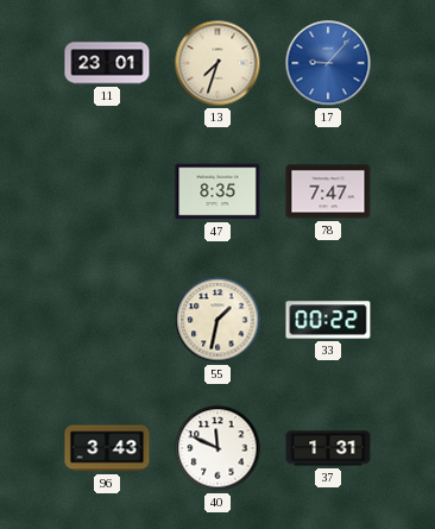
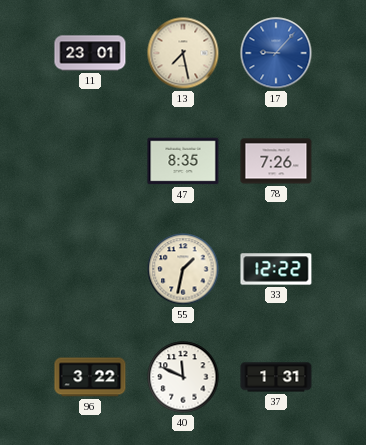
13: 7:33 -> 7:28
78: 7:47 -> 7:26
33: 00:22 -> 12:22
96: 3:43 -> 3:22
